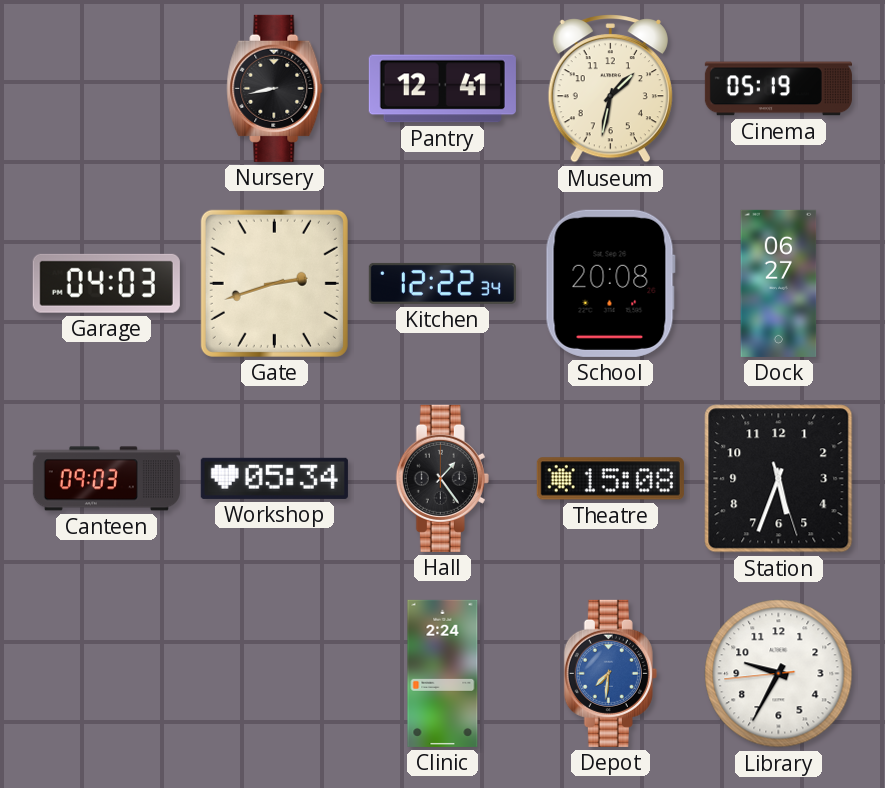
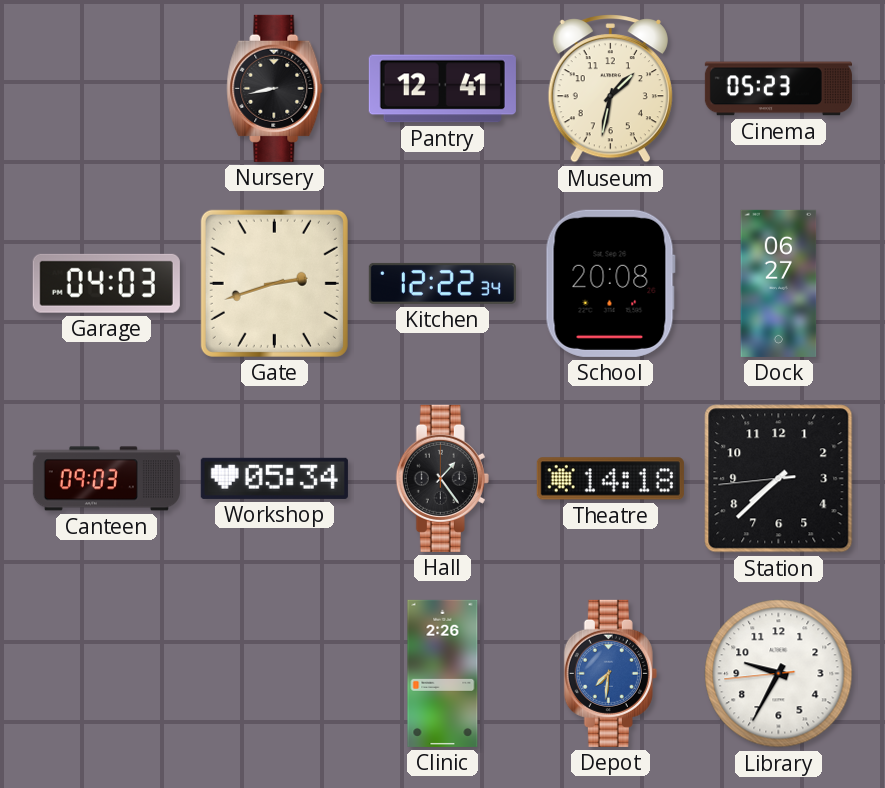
Cinema: 05:19 -> 05:23
Theatre: 15:08 -> 14:18
Station: 5:33 -> 7:37
Clinic: 2:24 -> 2:26
